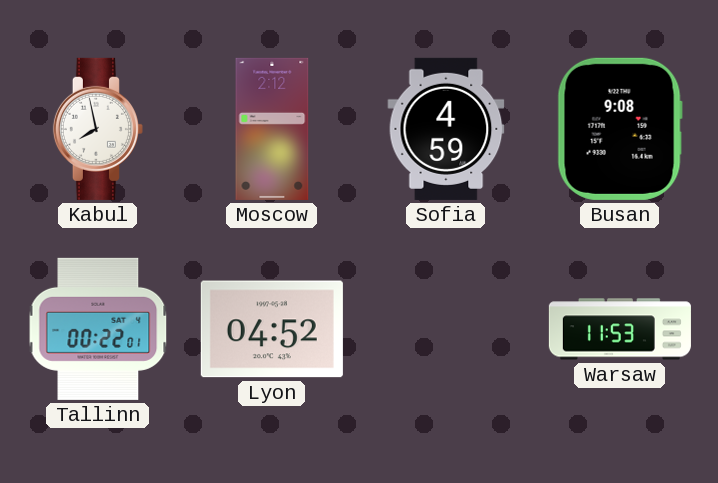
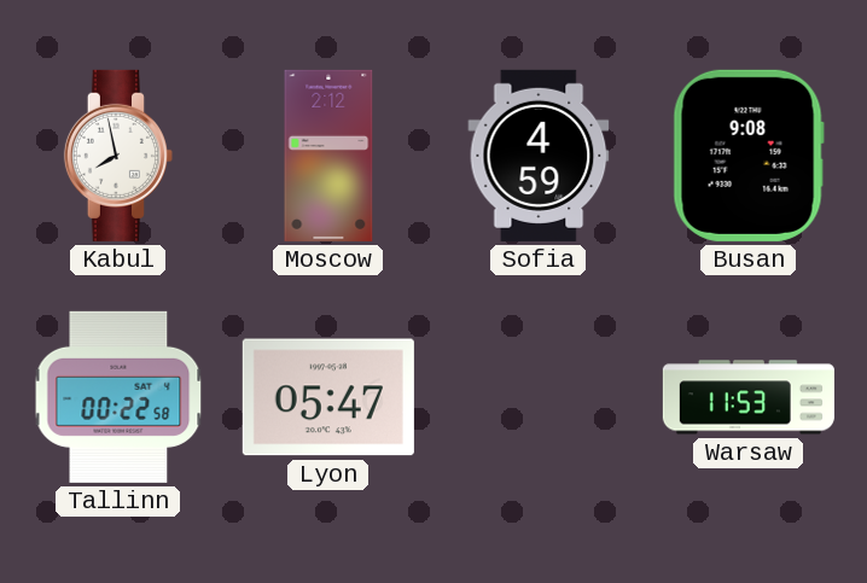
Tallinn: 00:22:01 -> 00:22:58
Lyon: 04:52 -> 05:47
